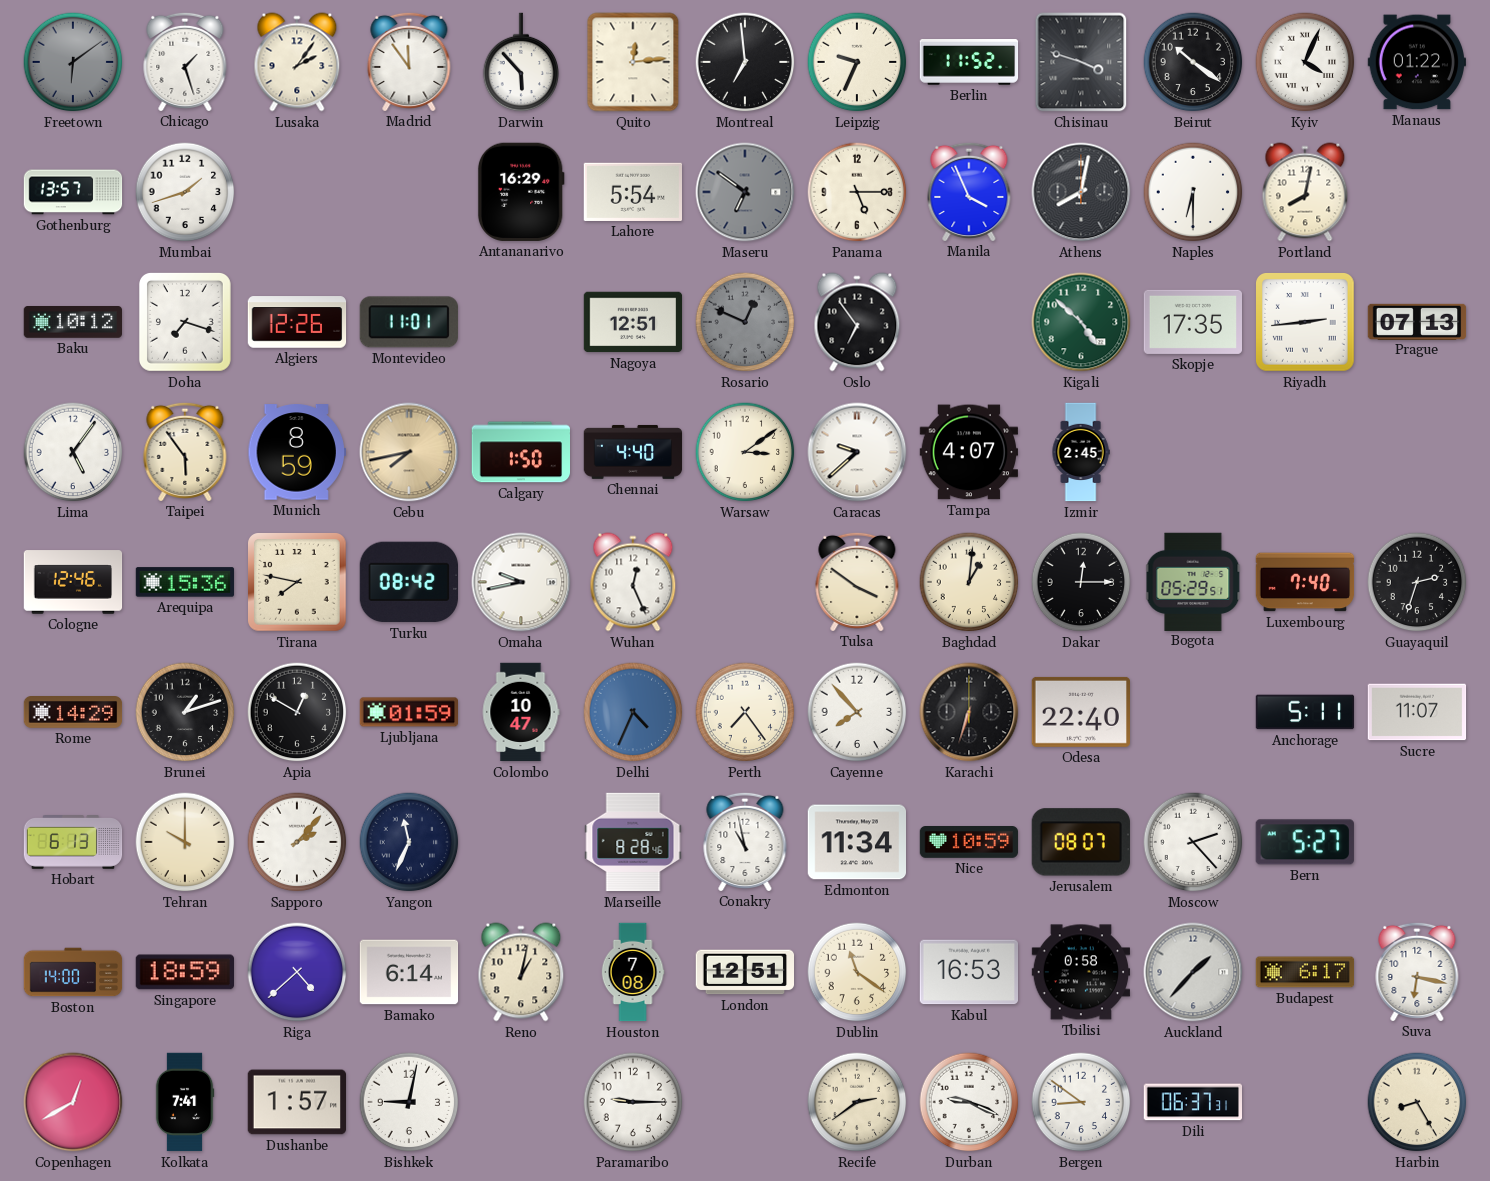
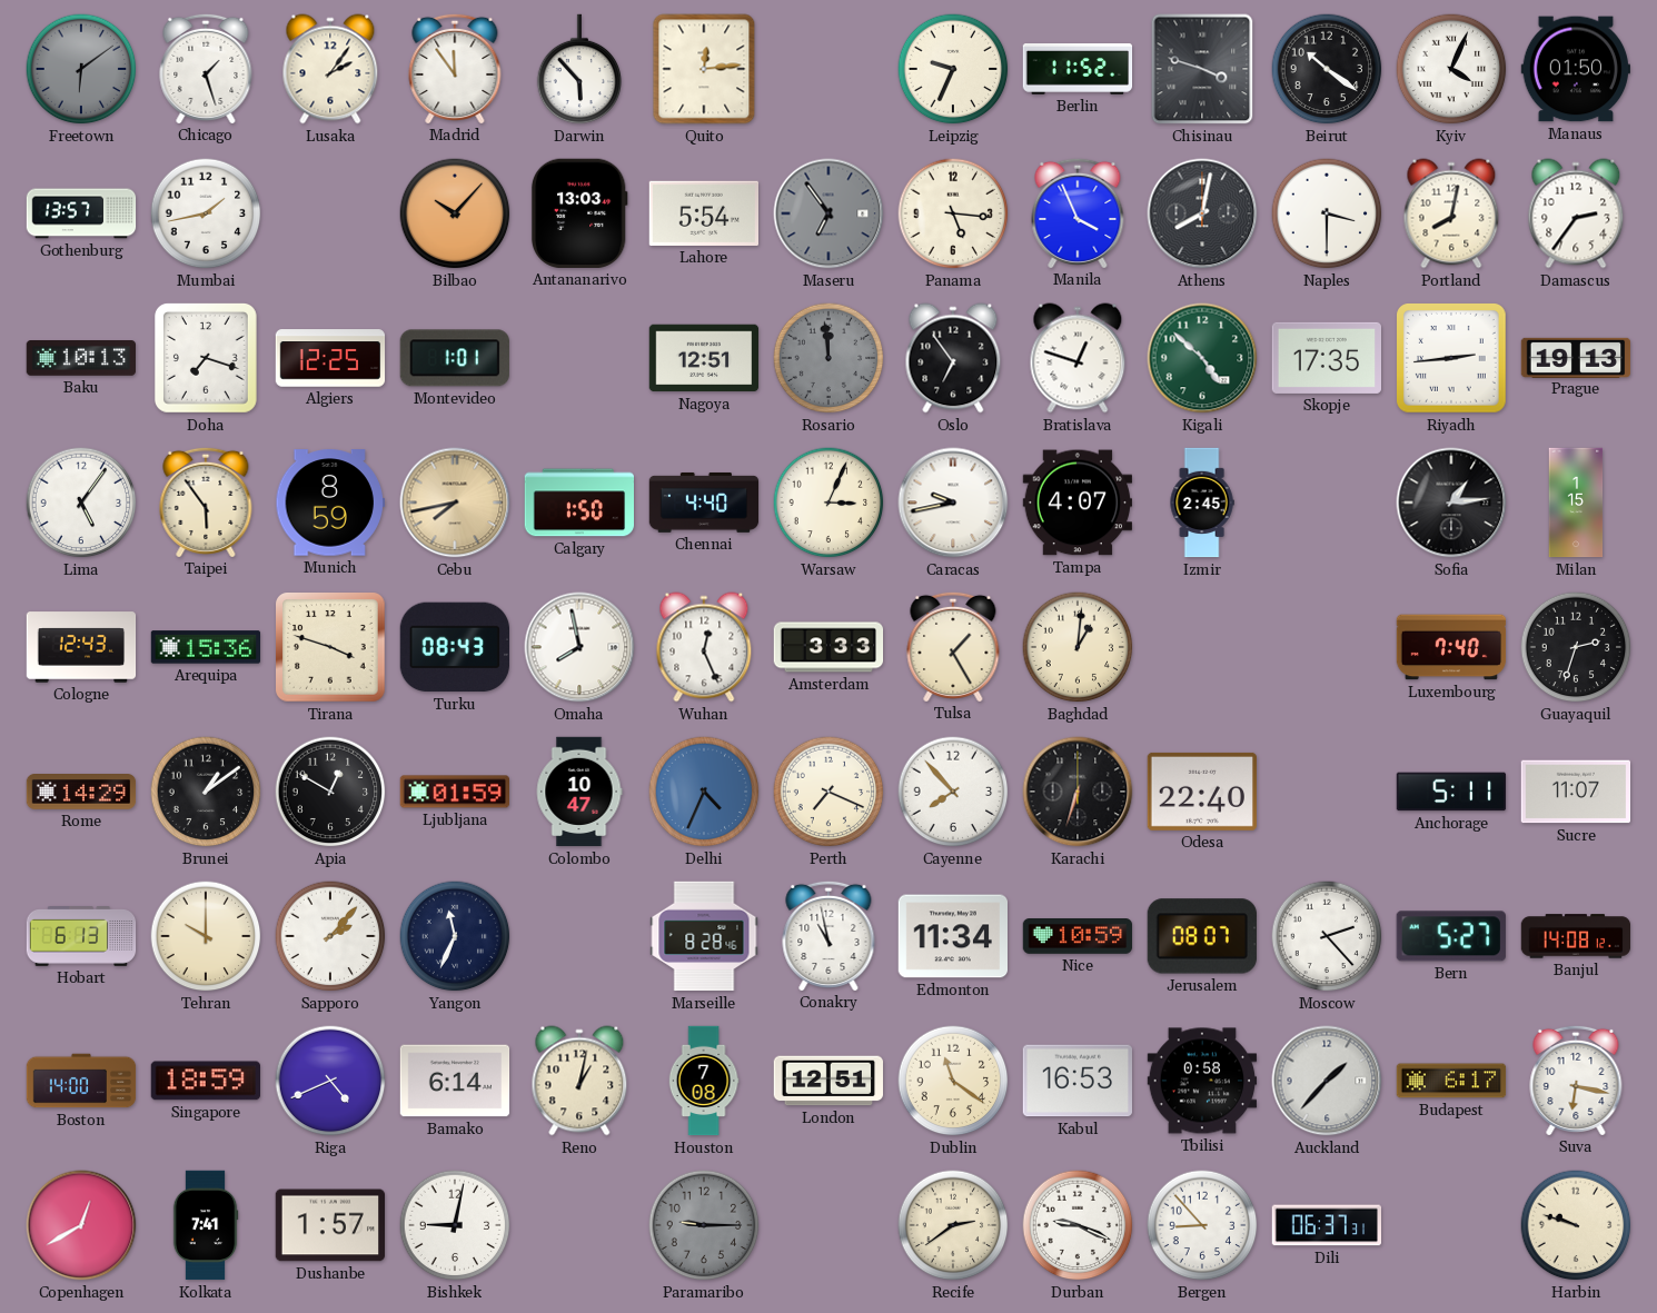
Montreal: 6:59 -> none
Manaus: 01:22 -> 01:50
Mumbai: 1:42 -> 1:43
Bilbao: none -> 10:07
Antananarivo: 16:29 -> 13:03
Maseru: 6:51 -> 6:54
Panama: 5:15 -> 5:16
Naples: 6:30 -> 3:30
Damascus: none -> 2:36
Baku: 10:12 -> 10:13
Algiers: 12:26 -> 12:25
Montevideo: 11:01 -> 1:01
Rosario: 12:49 -> 11:59
Bratislava: none -> 12:48
Prague: 07:13 -> 19:13
Warsaw: 3:09 -> 3:04
Caracas: 9:38 -> 9:43
Sofia: none -> 1:14
Milan: none -> 1:15
Cologne: 12:46 -> 12:43
Tirana: 7:47 -> 3:48
Turku: 08:42 -> 08:43
Omaha: 9:43 -> 7:58
Amsterdam: none -> 3:33
Tulsa: 3:51 -> 1:25
Dakar: 12:15 -> none
Bogota: 05:29 -> none
Brunei: 1:12 -> 1:09
Perth: 7:24 -> 7:19
Banjul: none -> 14:08
Riga: 4:38 -> 4:41
Paramaribo dial: white -> grey
Bergen: 8:51 -> 8:53
Harbin: 8:25 -> 9:48
